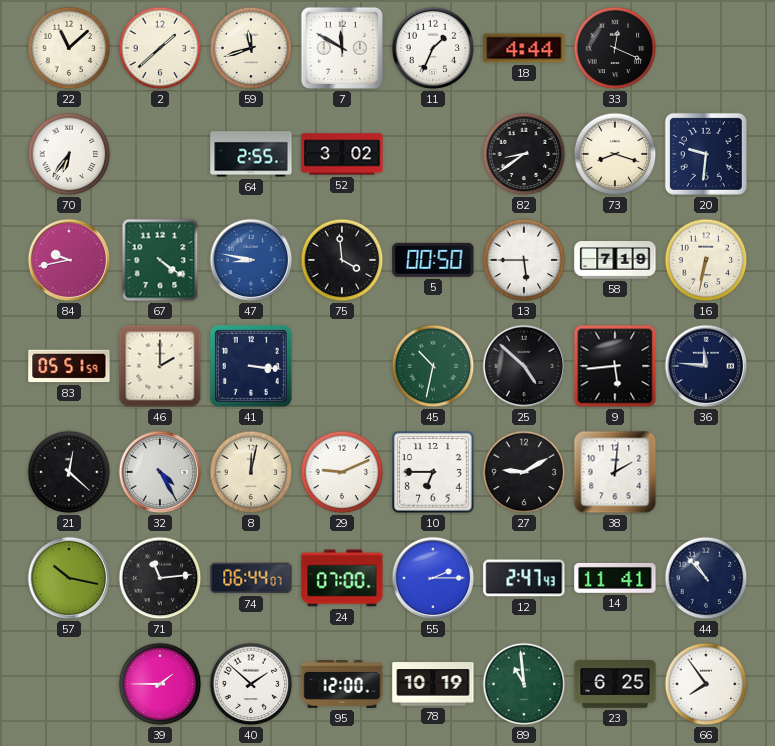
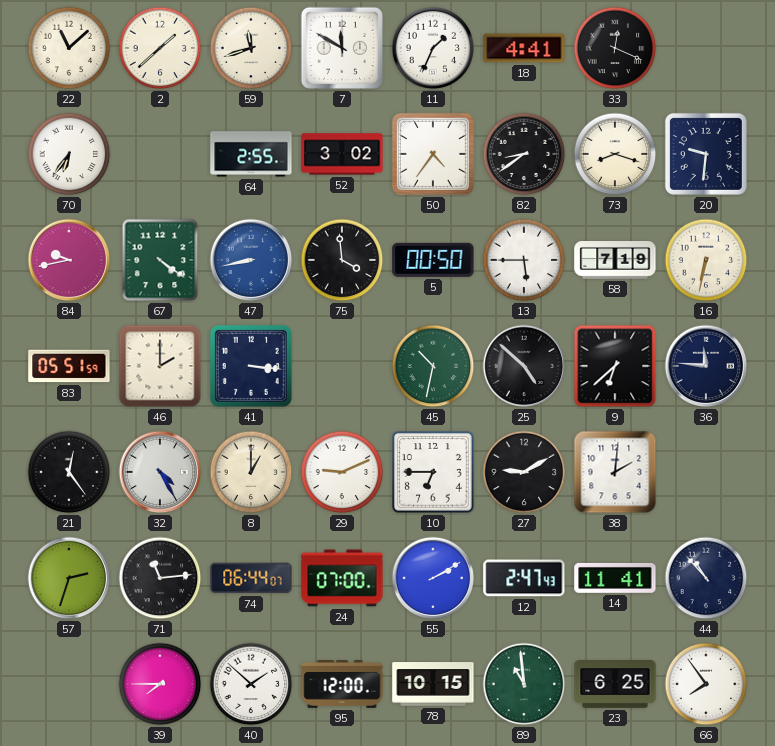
18: 4:44 -> 4:41
50: none -> 4:36
47: 8:47 -> 8:43
9: 5:44 -> 6:38
21: 12:22 -> 12:24
8: 12:02 -> 1:00
57: 10:17 -> 2:33
55: 2:15 -> 2:10
39: 1:45 -> 7:45
78: 10:19 -> 10:15
